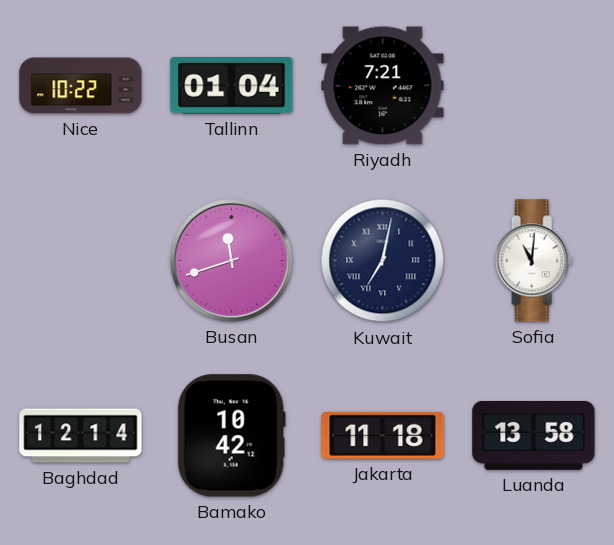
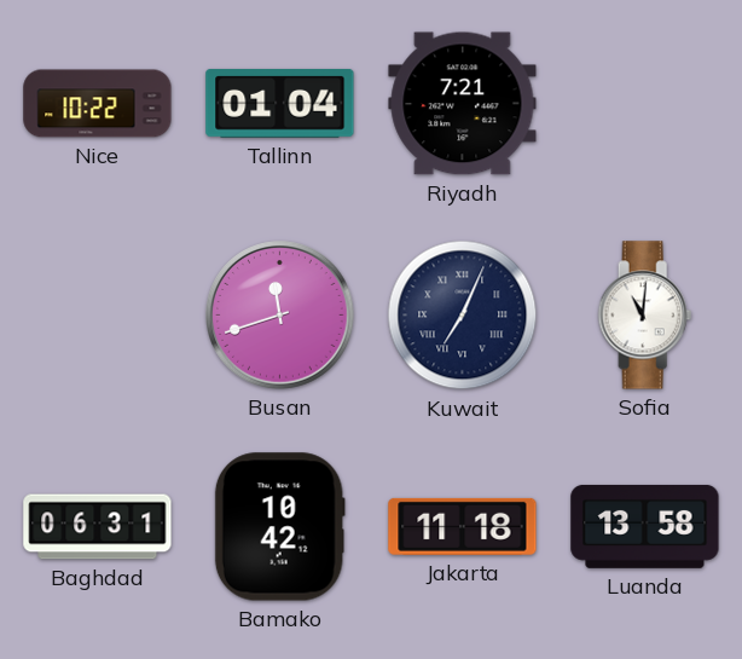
Kuwait: 7:02 -> 7:04
Baghdad: 12:14 -> 06:31
